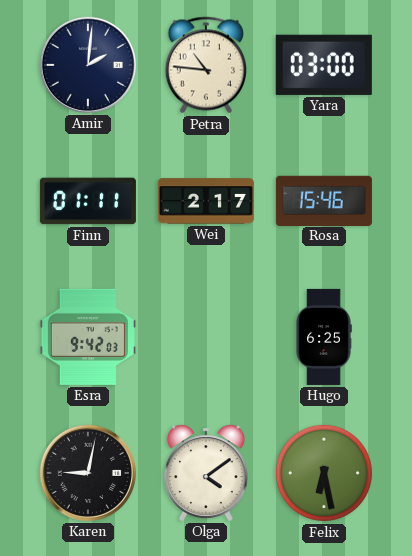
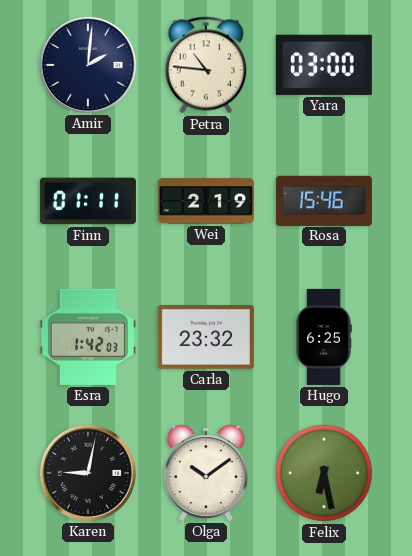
Wei: 2:17 -> 2:19
Esra: 9:42 -> 1:42
Carla: none -> 23:32
Olga: 4:09 -> 10:09
